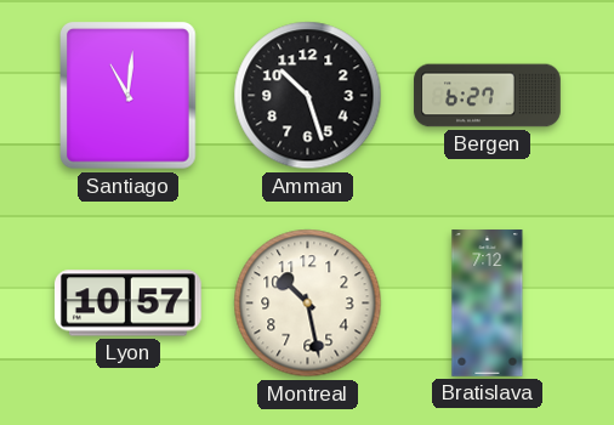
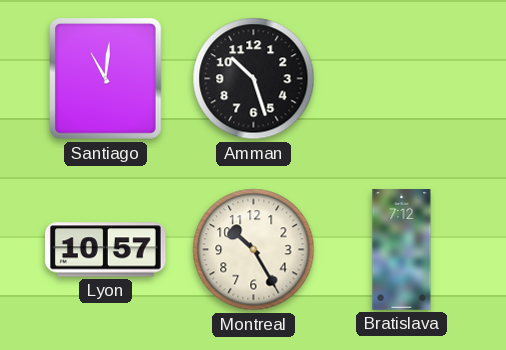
Bergen: 6:27 -> none
Montreal: 10:28 -> 10:25
